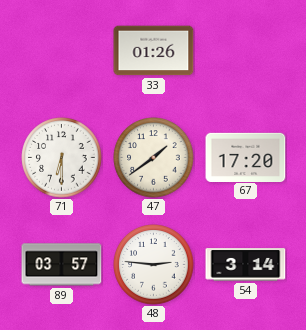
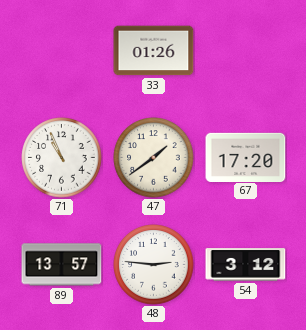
71: 6:30 -> 10:56
89: 03:57 -> 13:57
54: 3:14 -> 3:12
